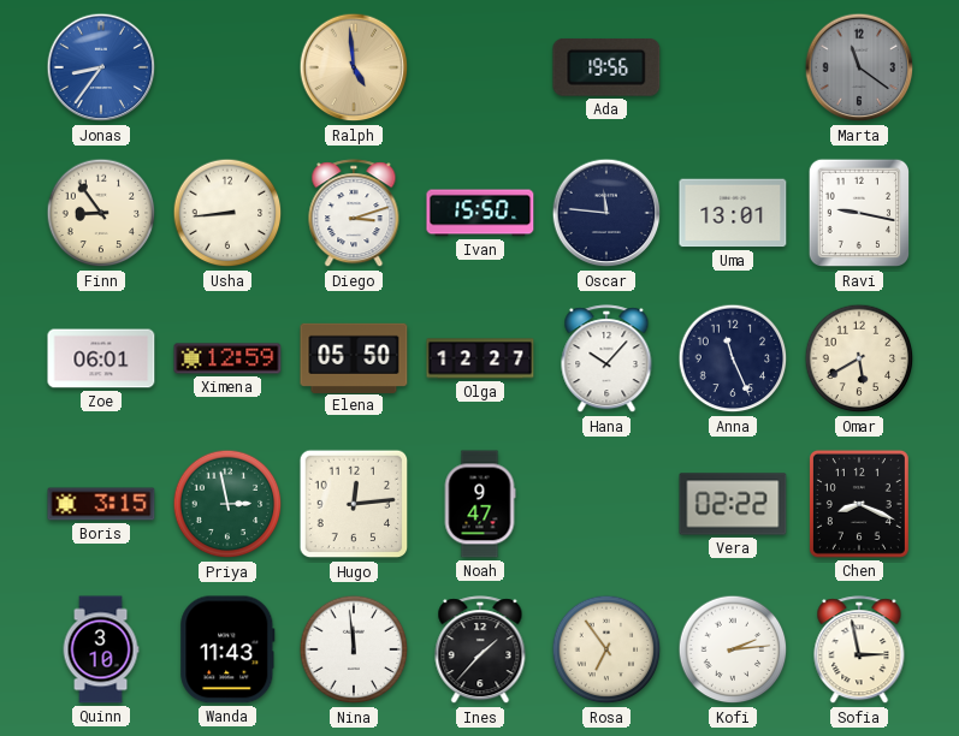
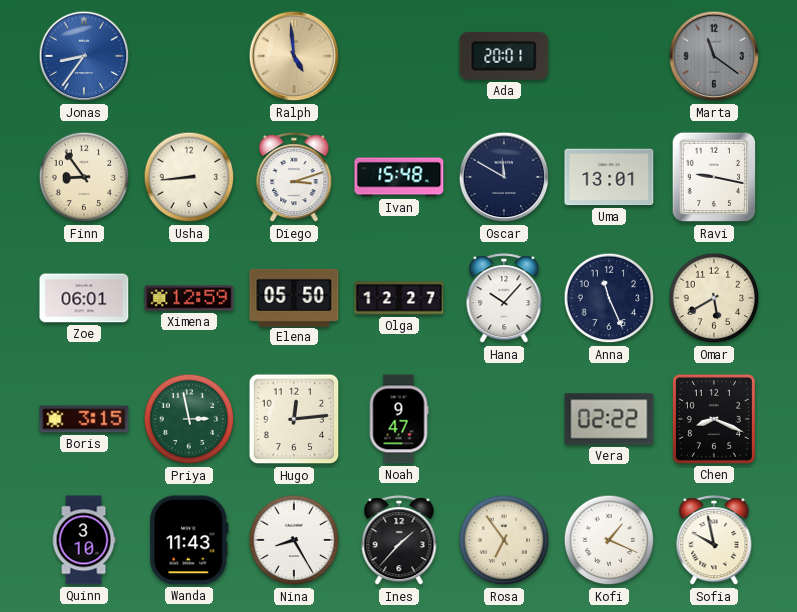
Ada: 19:56 -> 20:01
Ivan: 15:50 -> 15:48
Oscar: 11:46 -> 11:50
Nina: 11:59 -> 8:25
Kofi: 2:14 -> 1:19
Sofia: 2:58 -> 9:58
